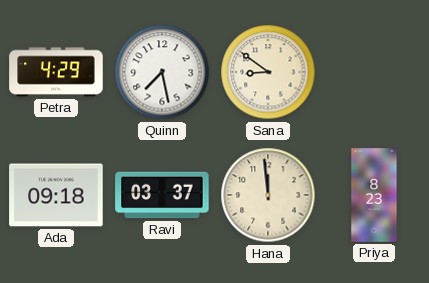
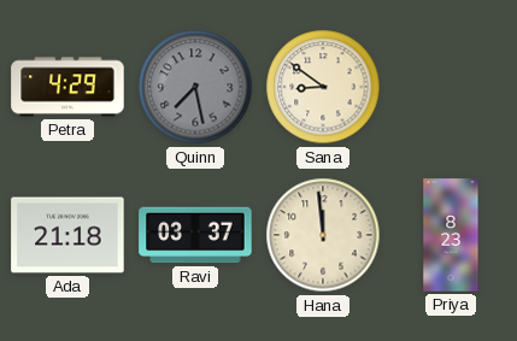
Quinn dial: white -> grey
Ada: 09:18 -> 21:18
